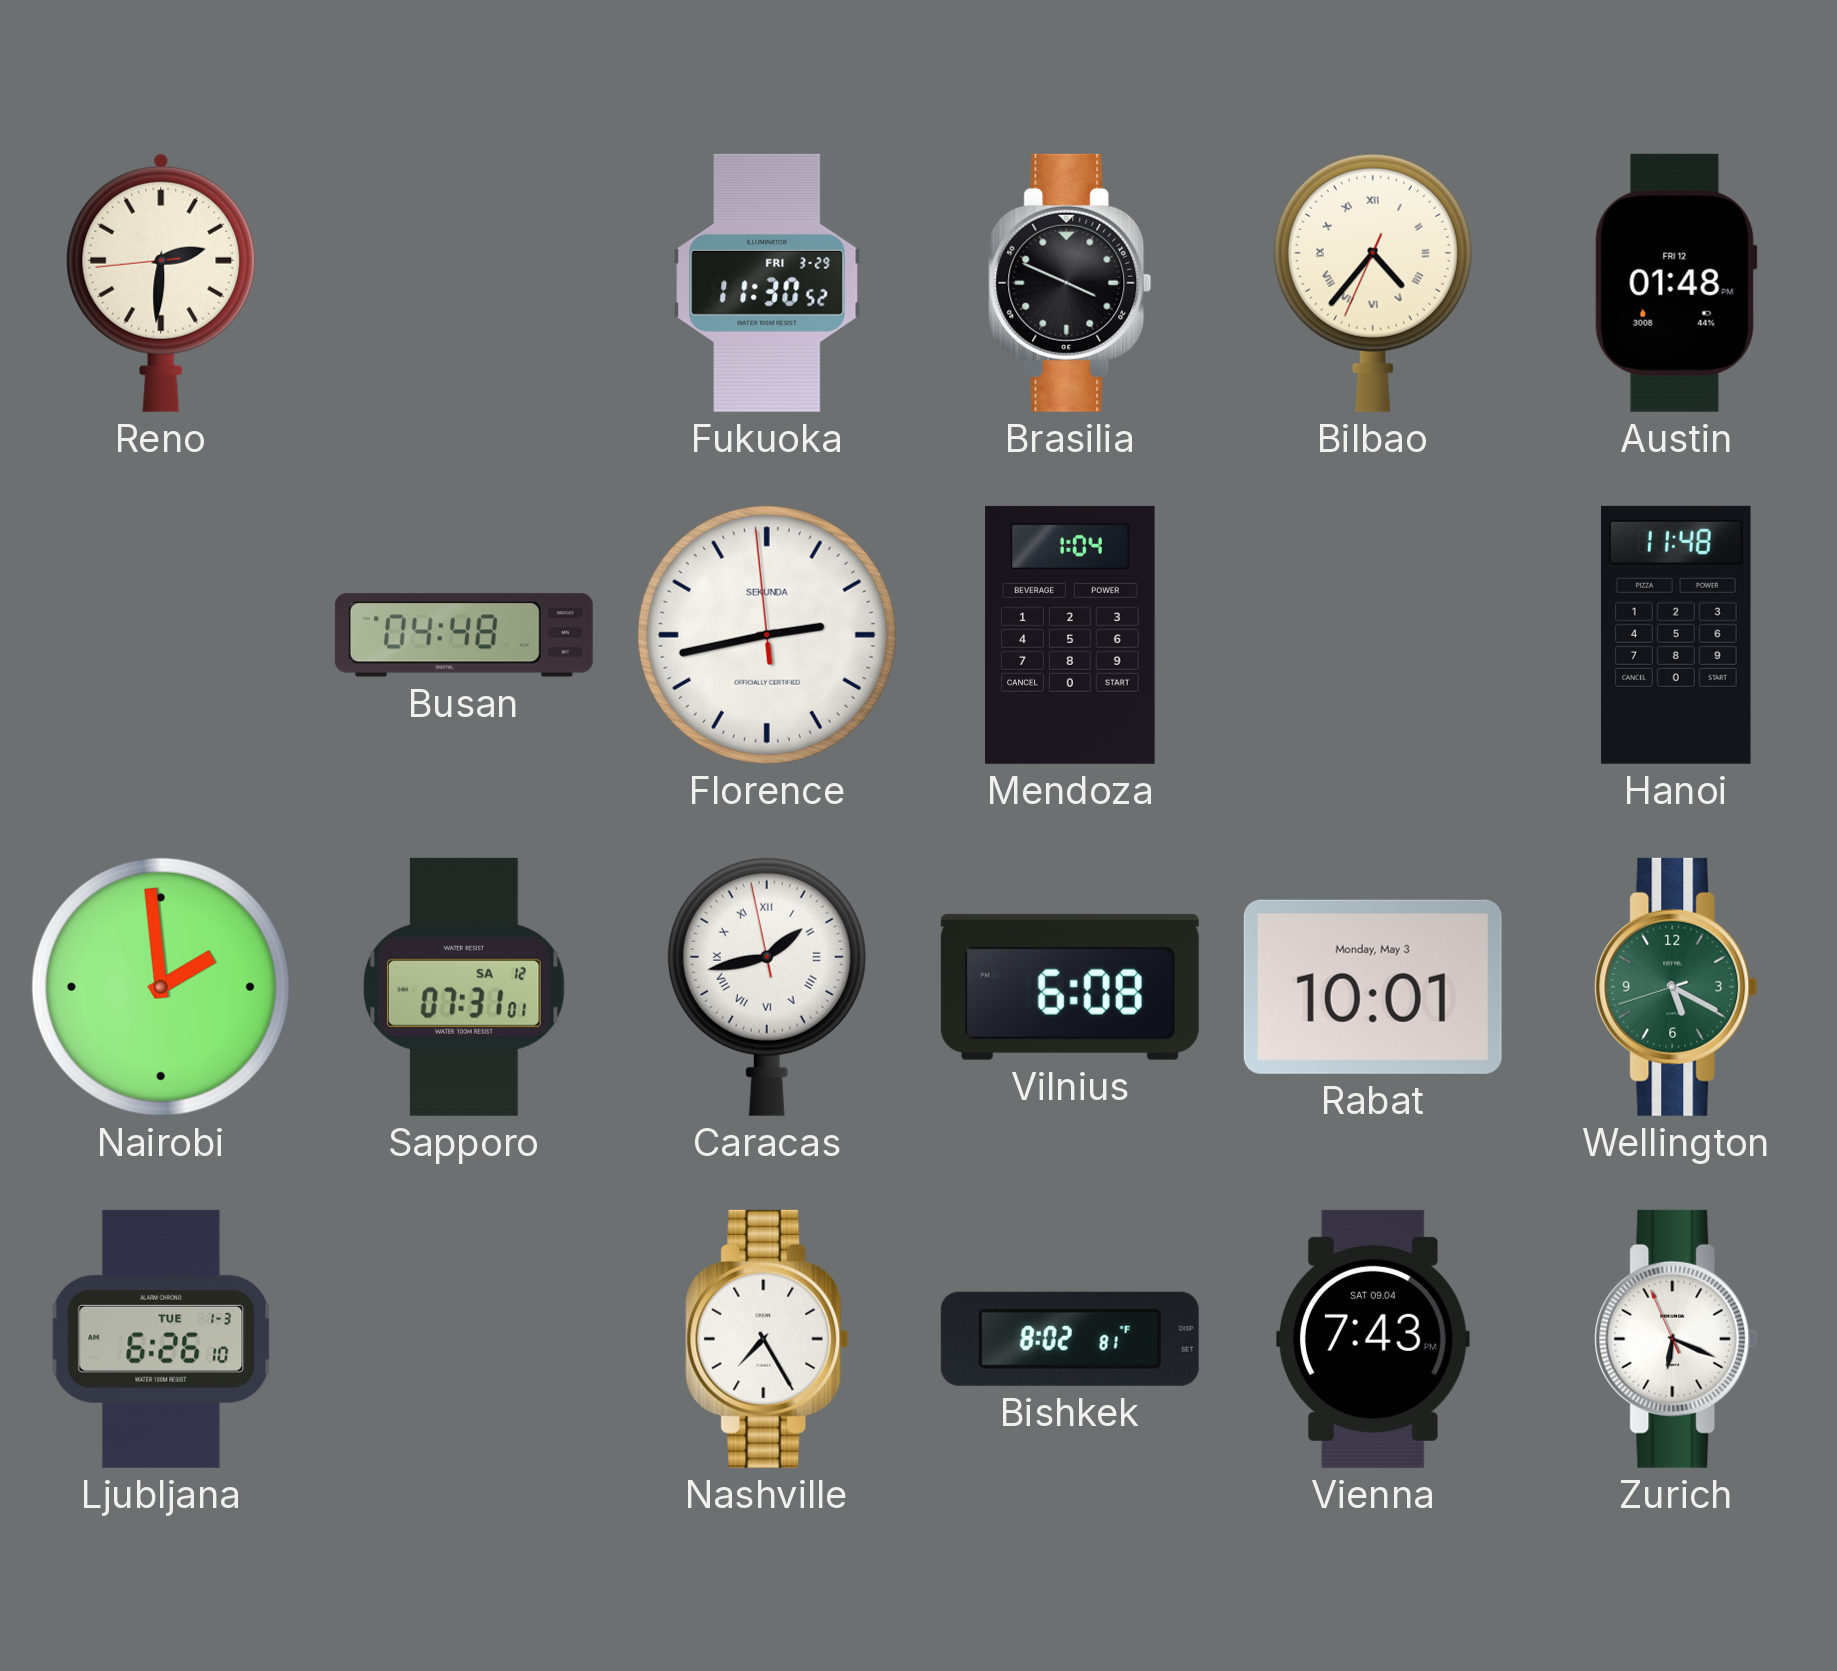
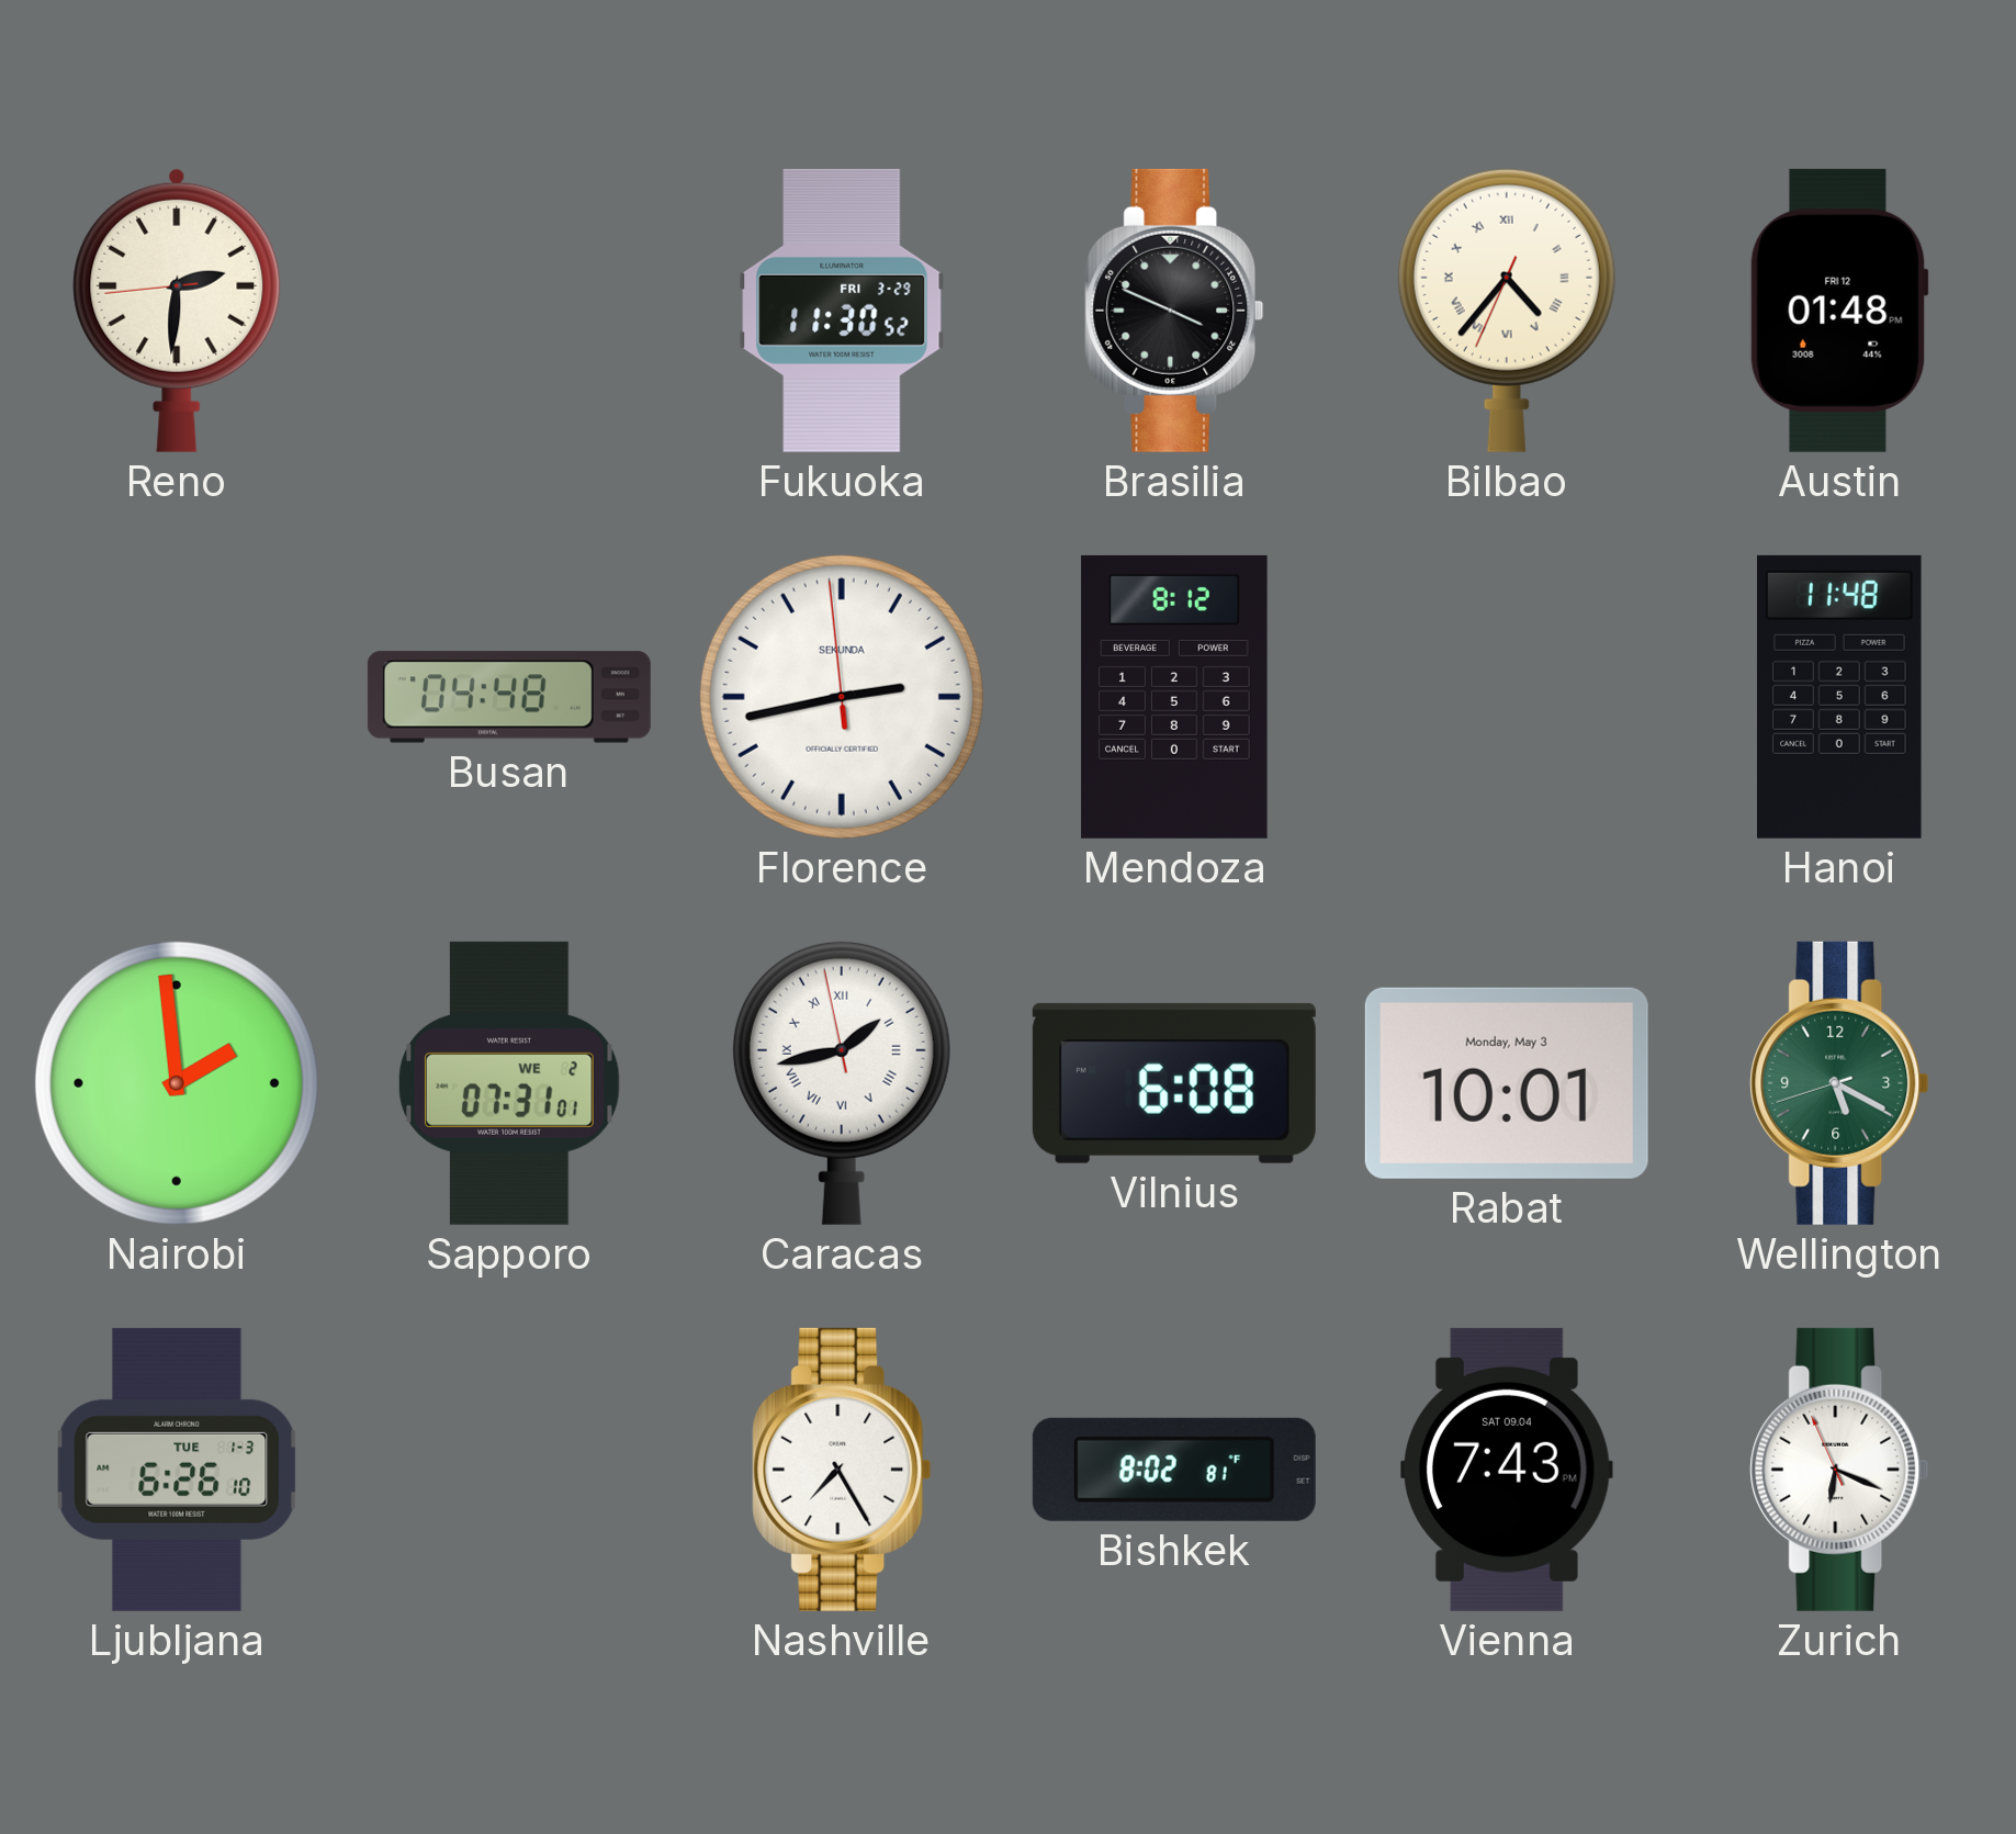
Mendoza: 1:04 -> 8:12
Sapporo date: SA 12 -> WE 2
